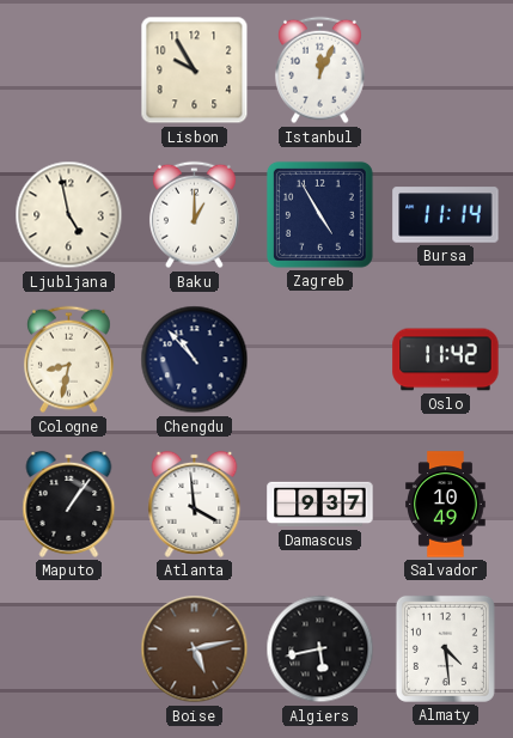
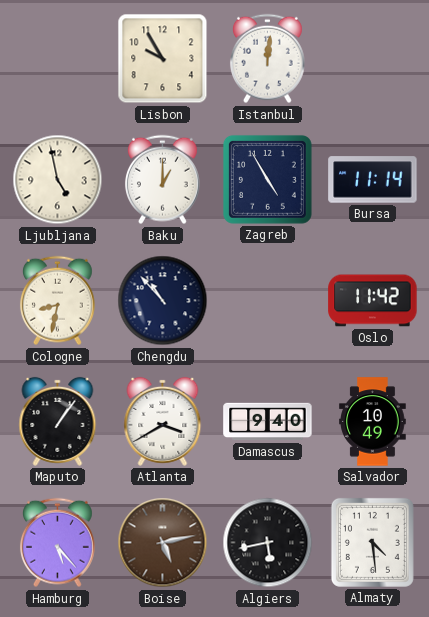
Istanbul: 12:04 -> 12:01
Atlanta: 3:59 -> 3:40
Damascus: 9:37 -> 9:40
Hamburg: none -> 5:23
